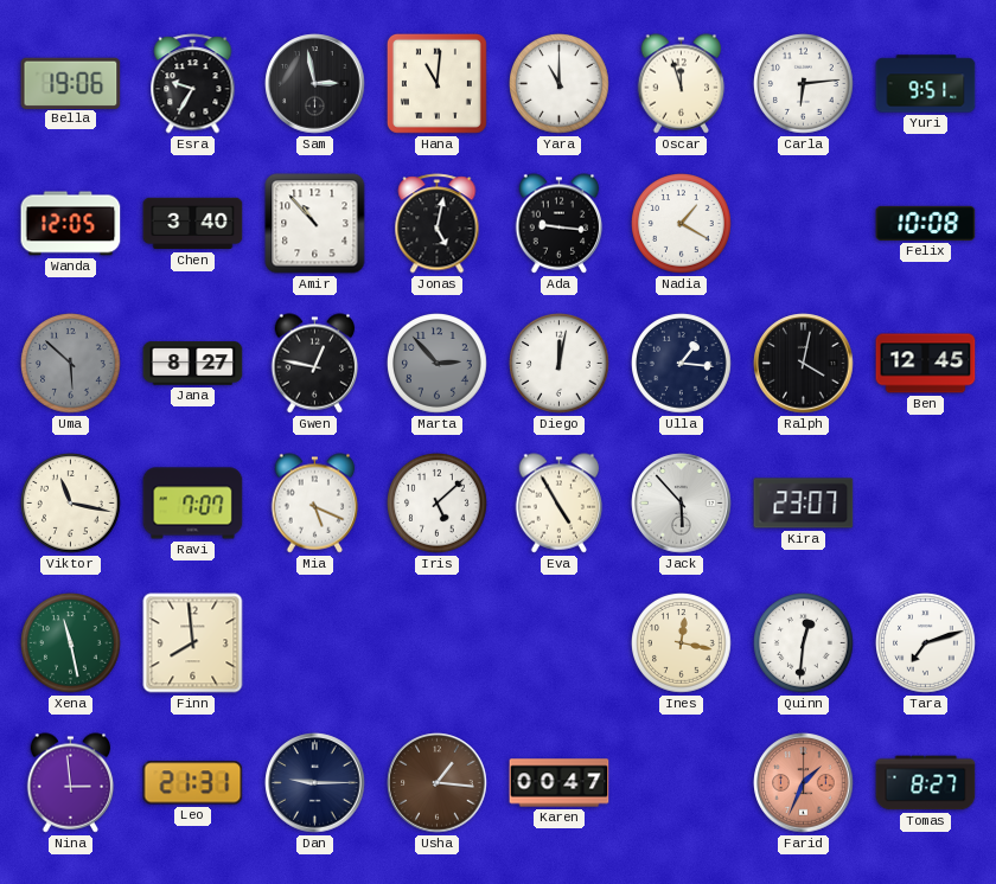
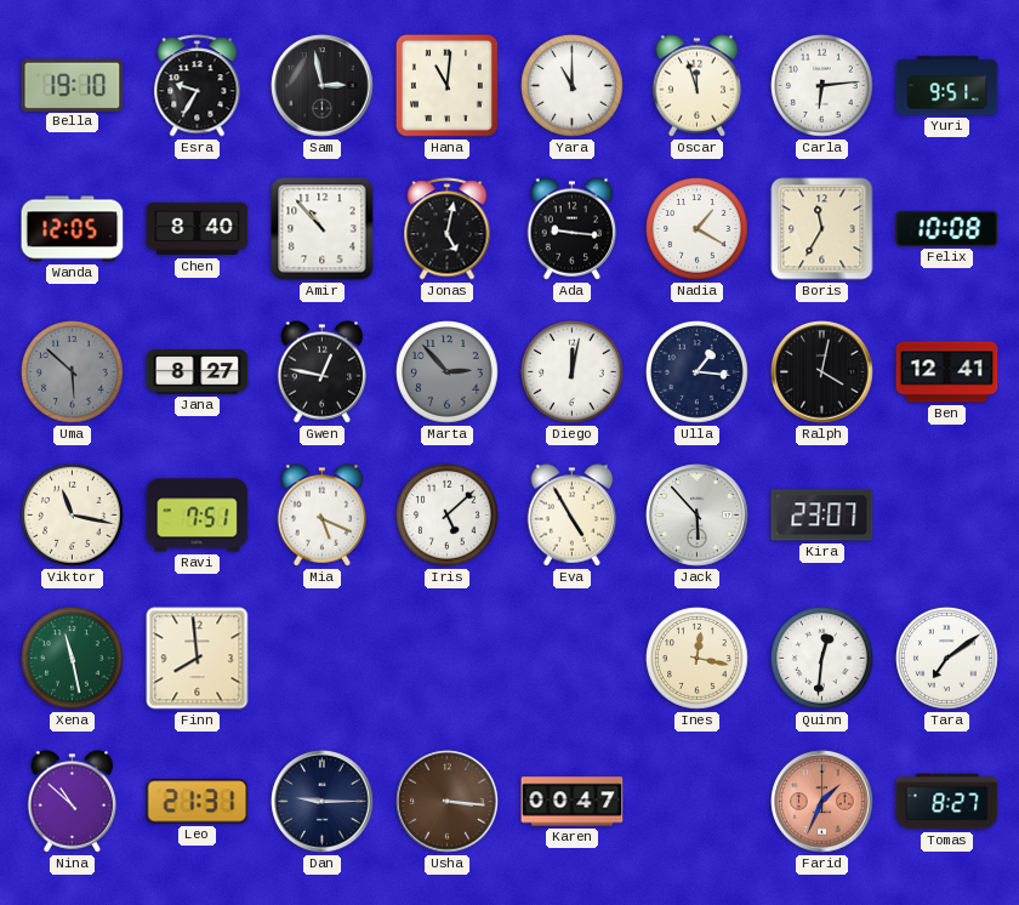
Bella: 19:06 -> 19:10
Chen: 3:40 -> 8:40
Boris: none -> 11:35
Ben: 12:45 -> 12:41
Ravi: 7:07 -> 7:51
Tara: 7:12 -> 7:09
Nina: 2:59 -> 10:52
Usha: 1:16 -> 3:16
